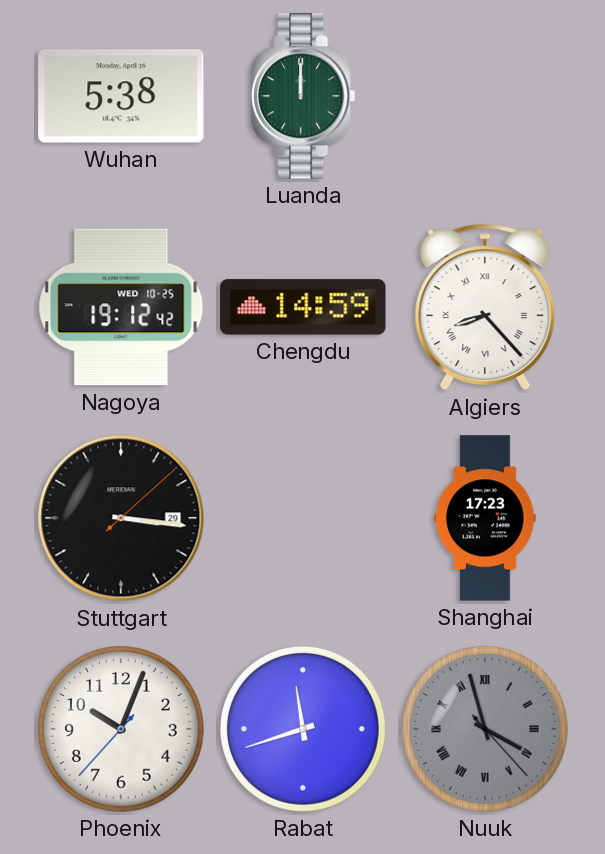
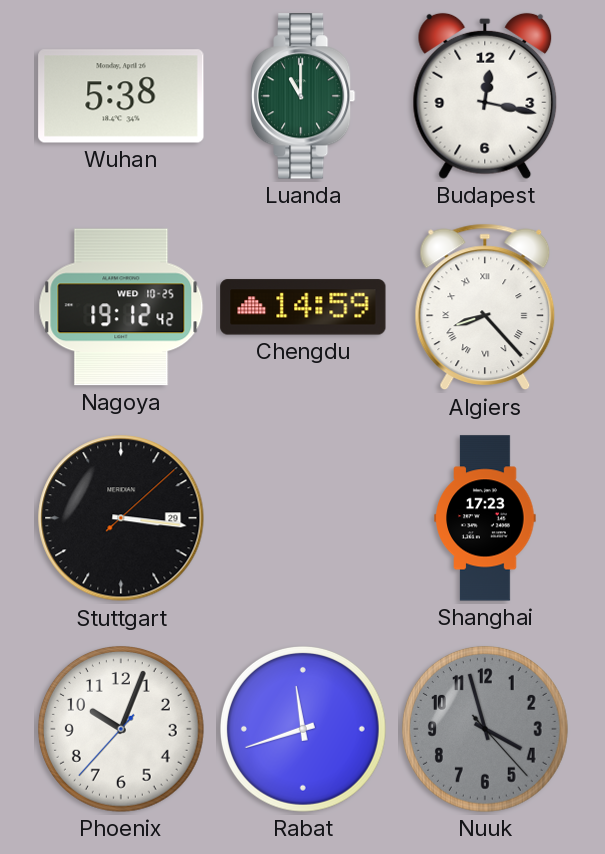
Luanda: 12:00 -> 11:00
Budapest: none -> 12:17
Nuuk numerals: Roman -> Arabic
